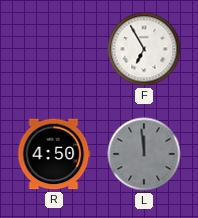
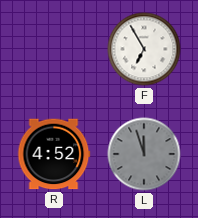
R: 4:50 -> 4:52
L: 11:59 -> 11:57
